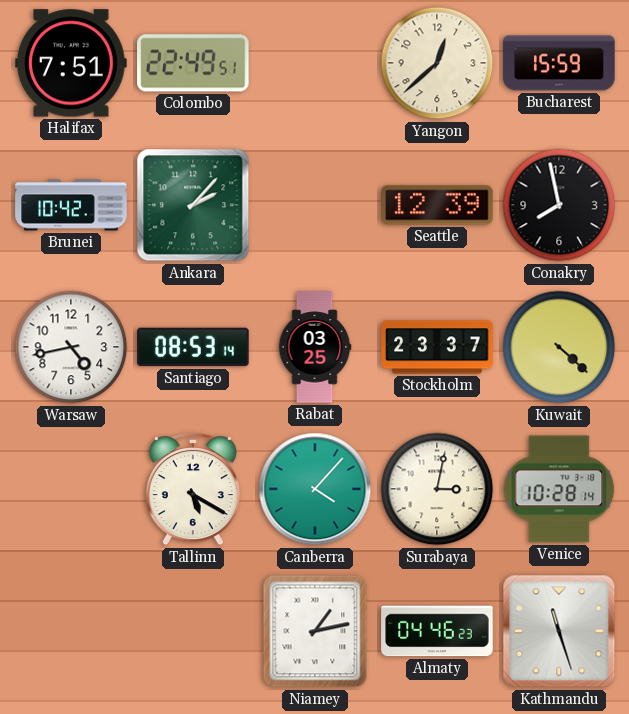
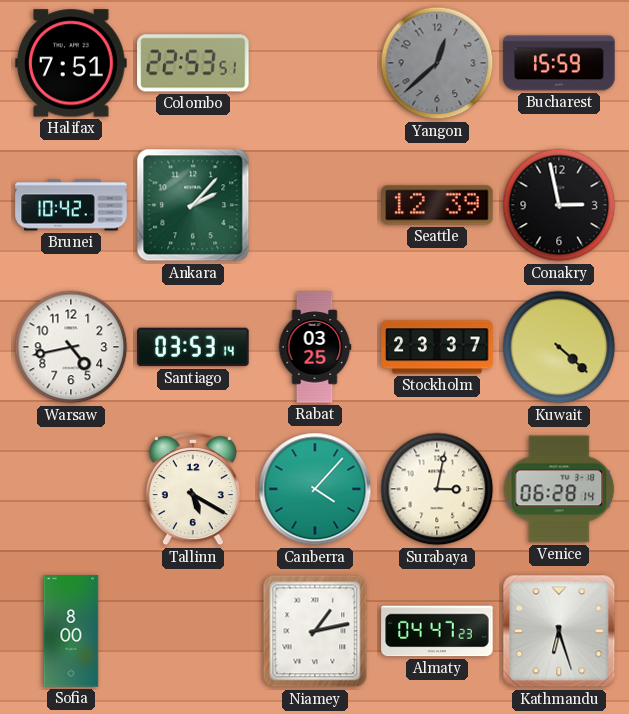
Colombo: 22:49 -> 22:53
Yangon dial: cream -> grey
Conakry: 7:58 -> 2:58
Santiago: 08:53 -> 03:53
Venice: 10:28 -> 06:28
Sofia: none -> 8:00
Almaty: 04:46 -> 04:47
Kathmandu: 11:27 -> 6:27
